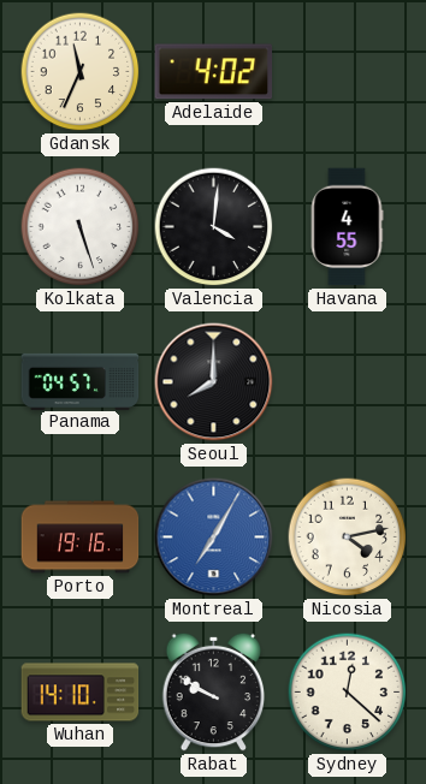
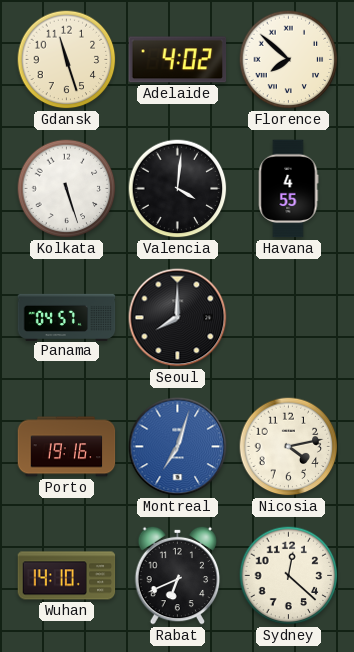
Gdansk: 11:34 -> 11:27
Florence: none -> 7:52
Montreal: 7:05 -> 7:03
Rabat: 9:50 -> 6:41
